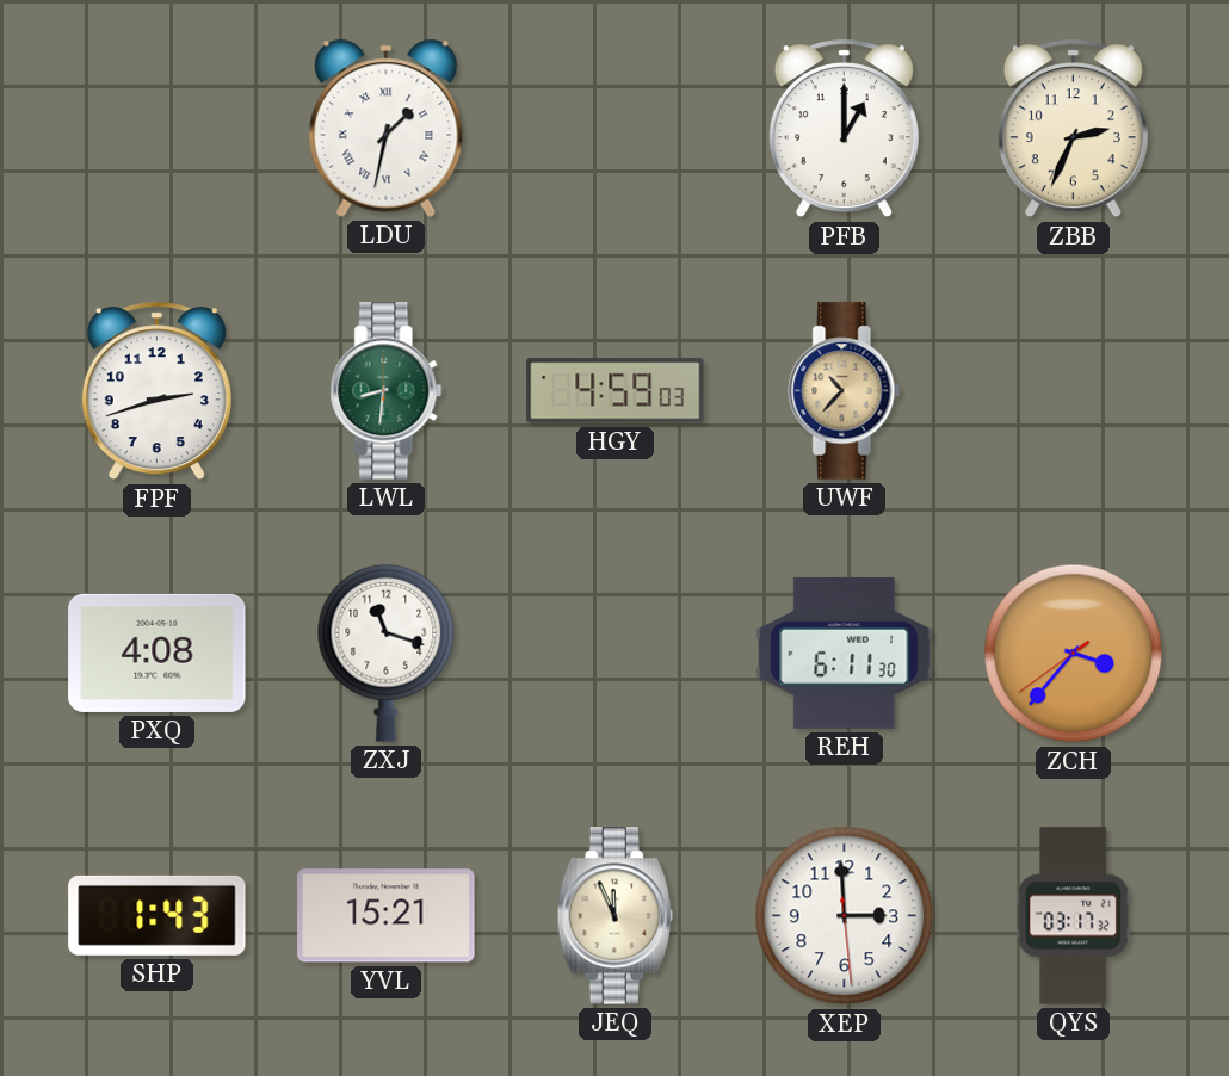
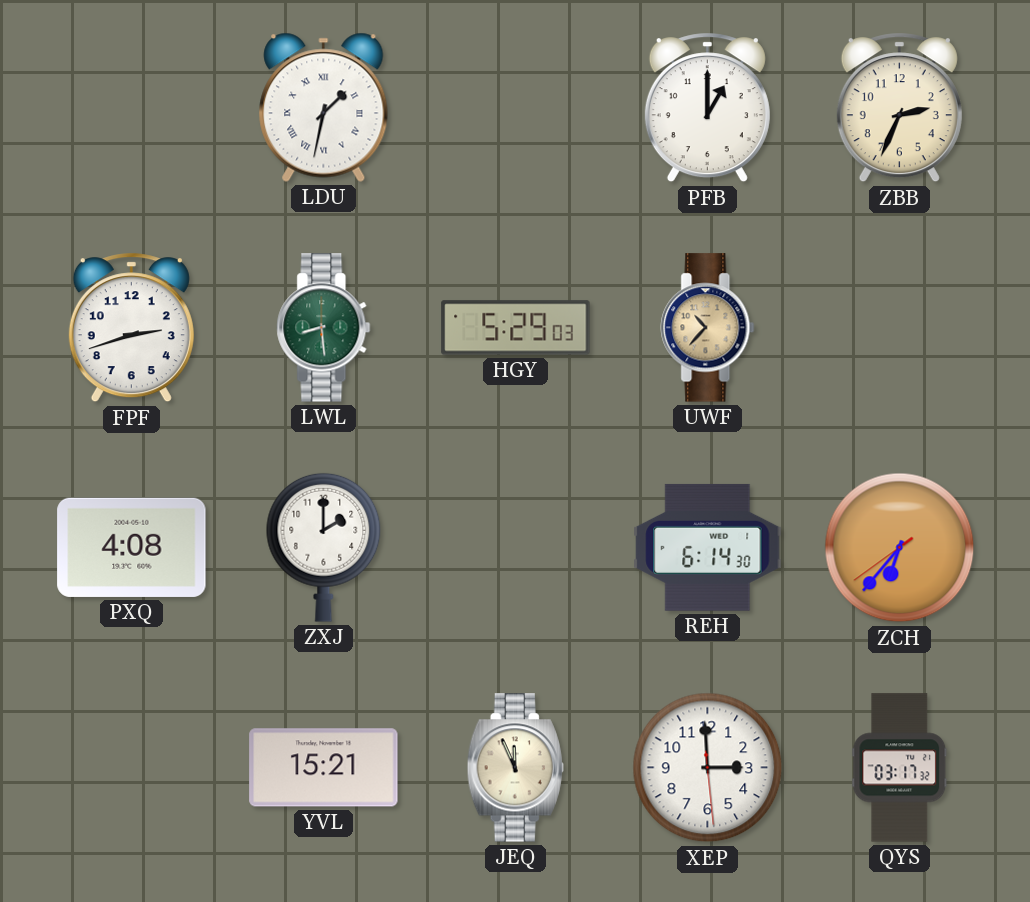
LWL: 8:31 -> 8:29
HGY: 4:59 -> 5:29
ZXJ: 11:18 -> 2:00
REH: 6:11 -> 6:14
ZCH: 3:36 -> 6:36
SHP: 1:43 -> none
